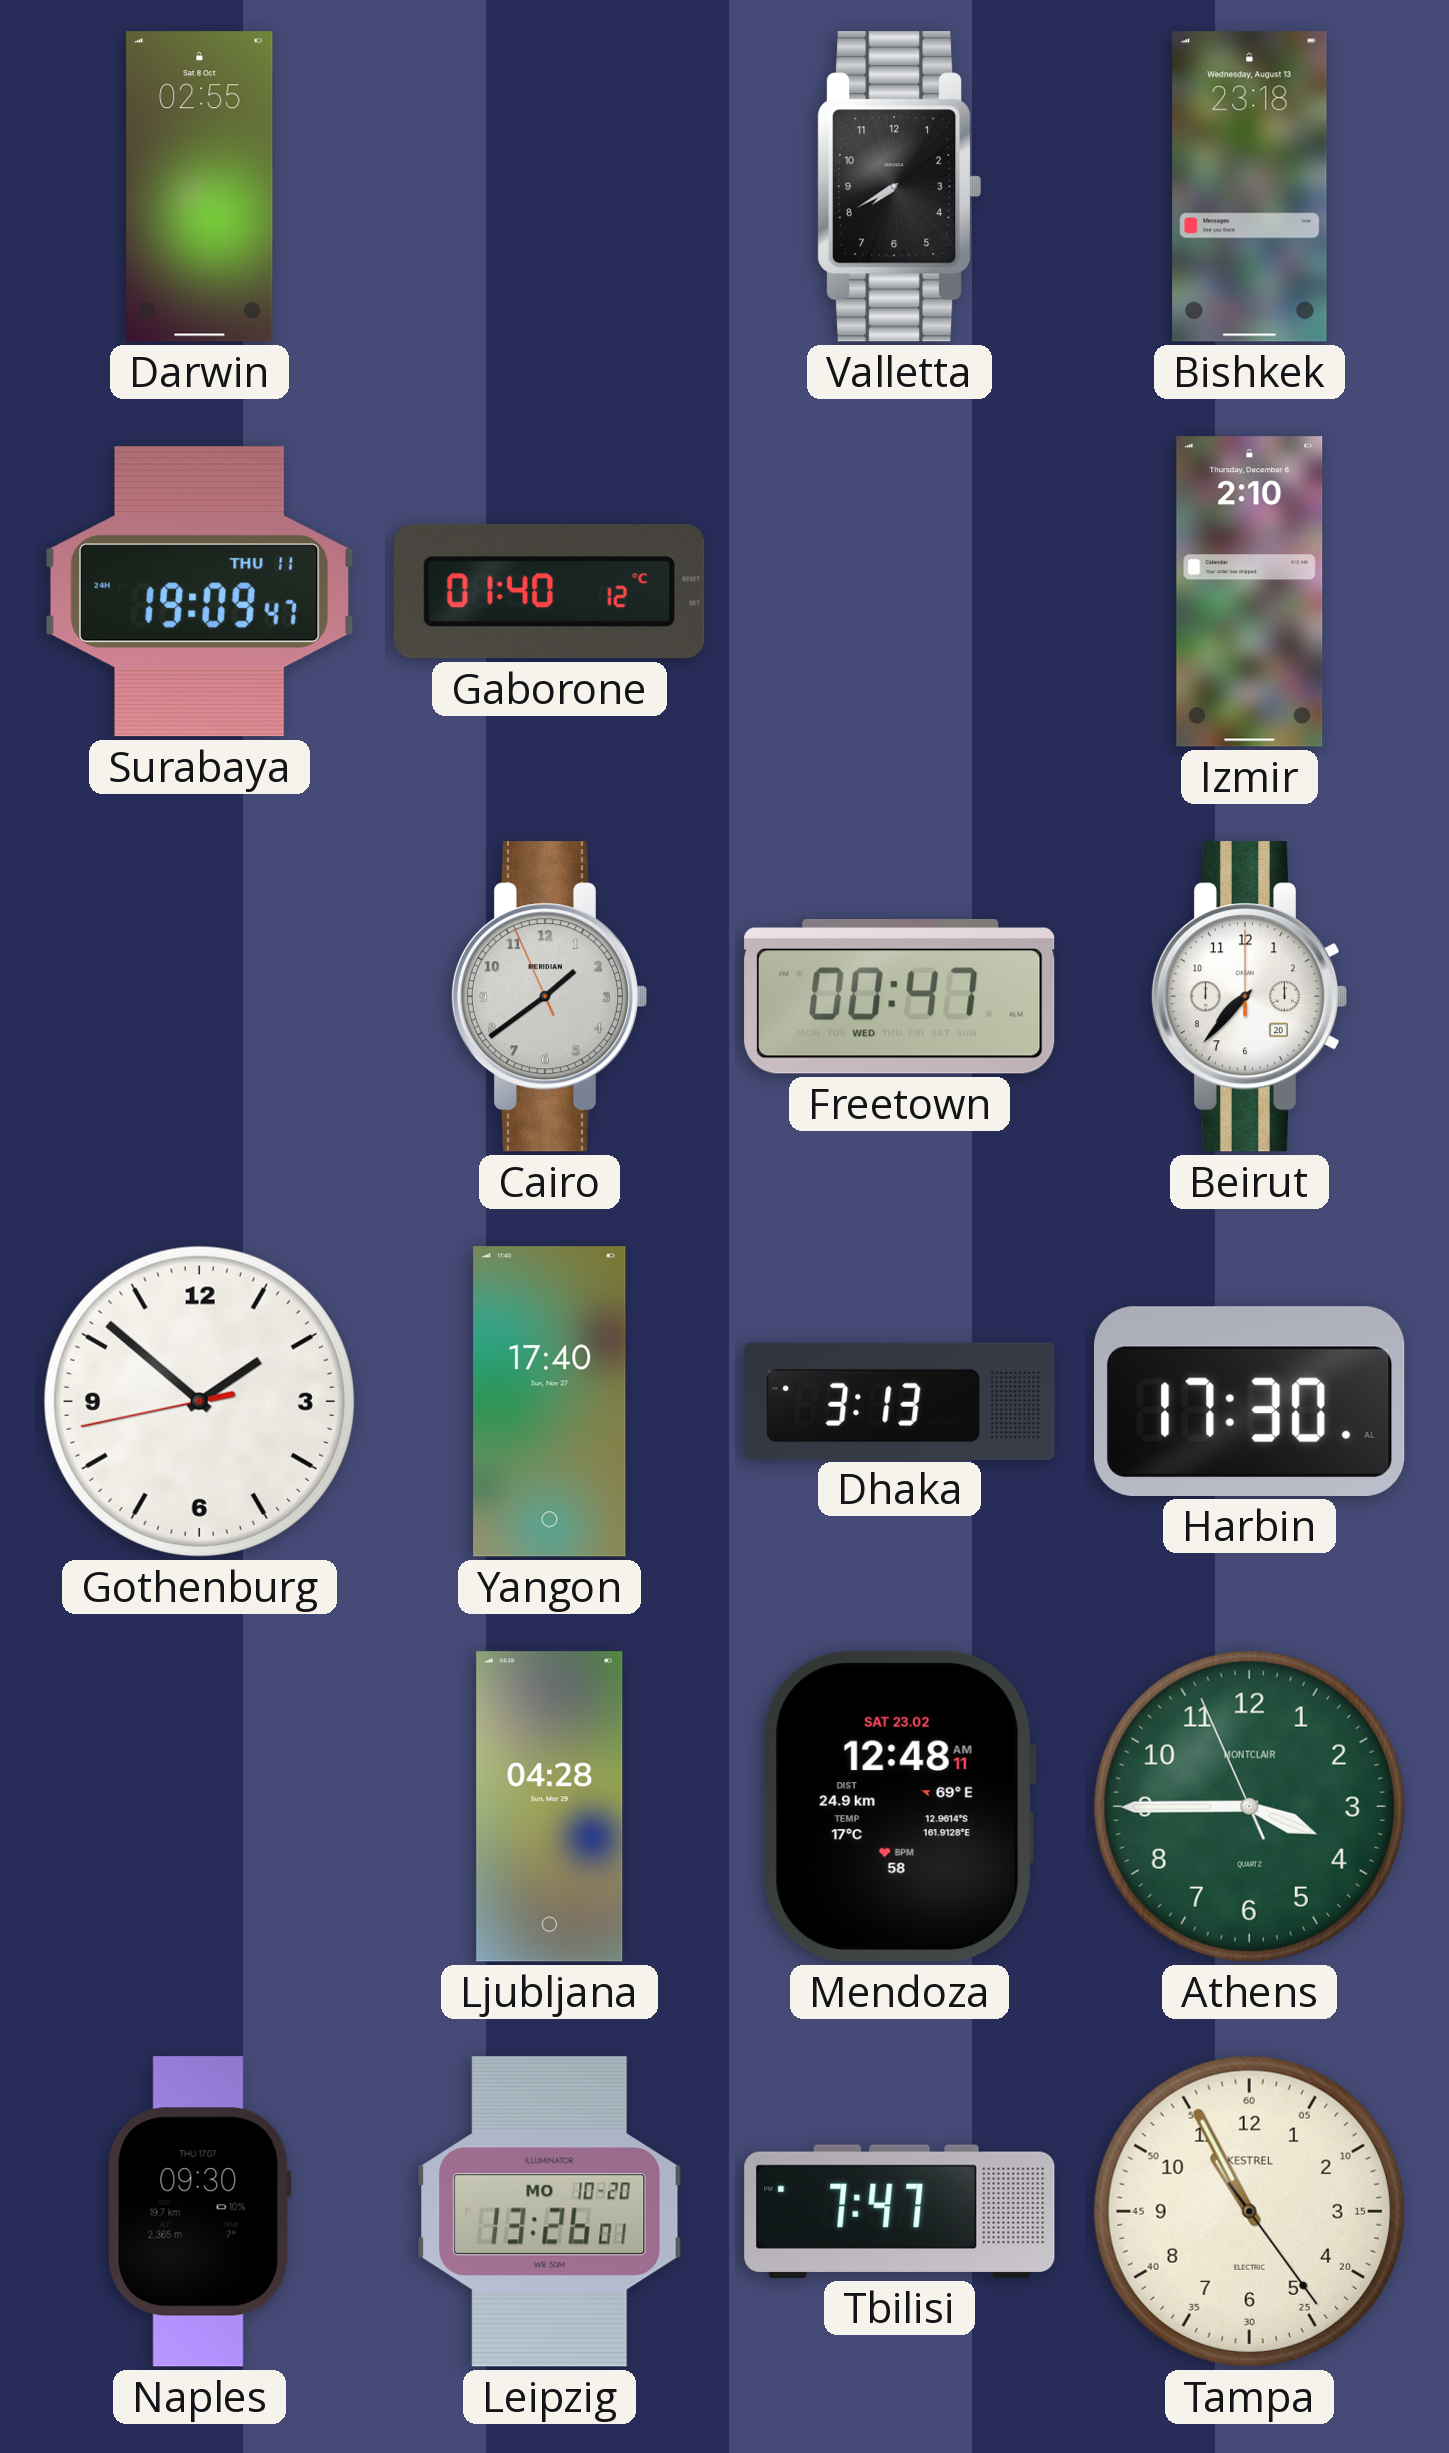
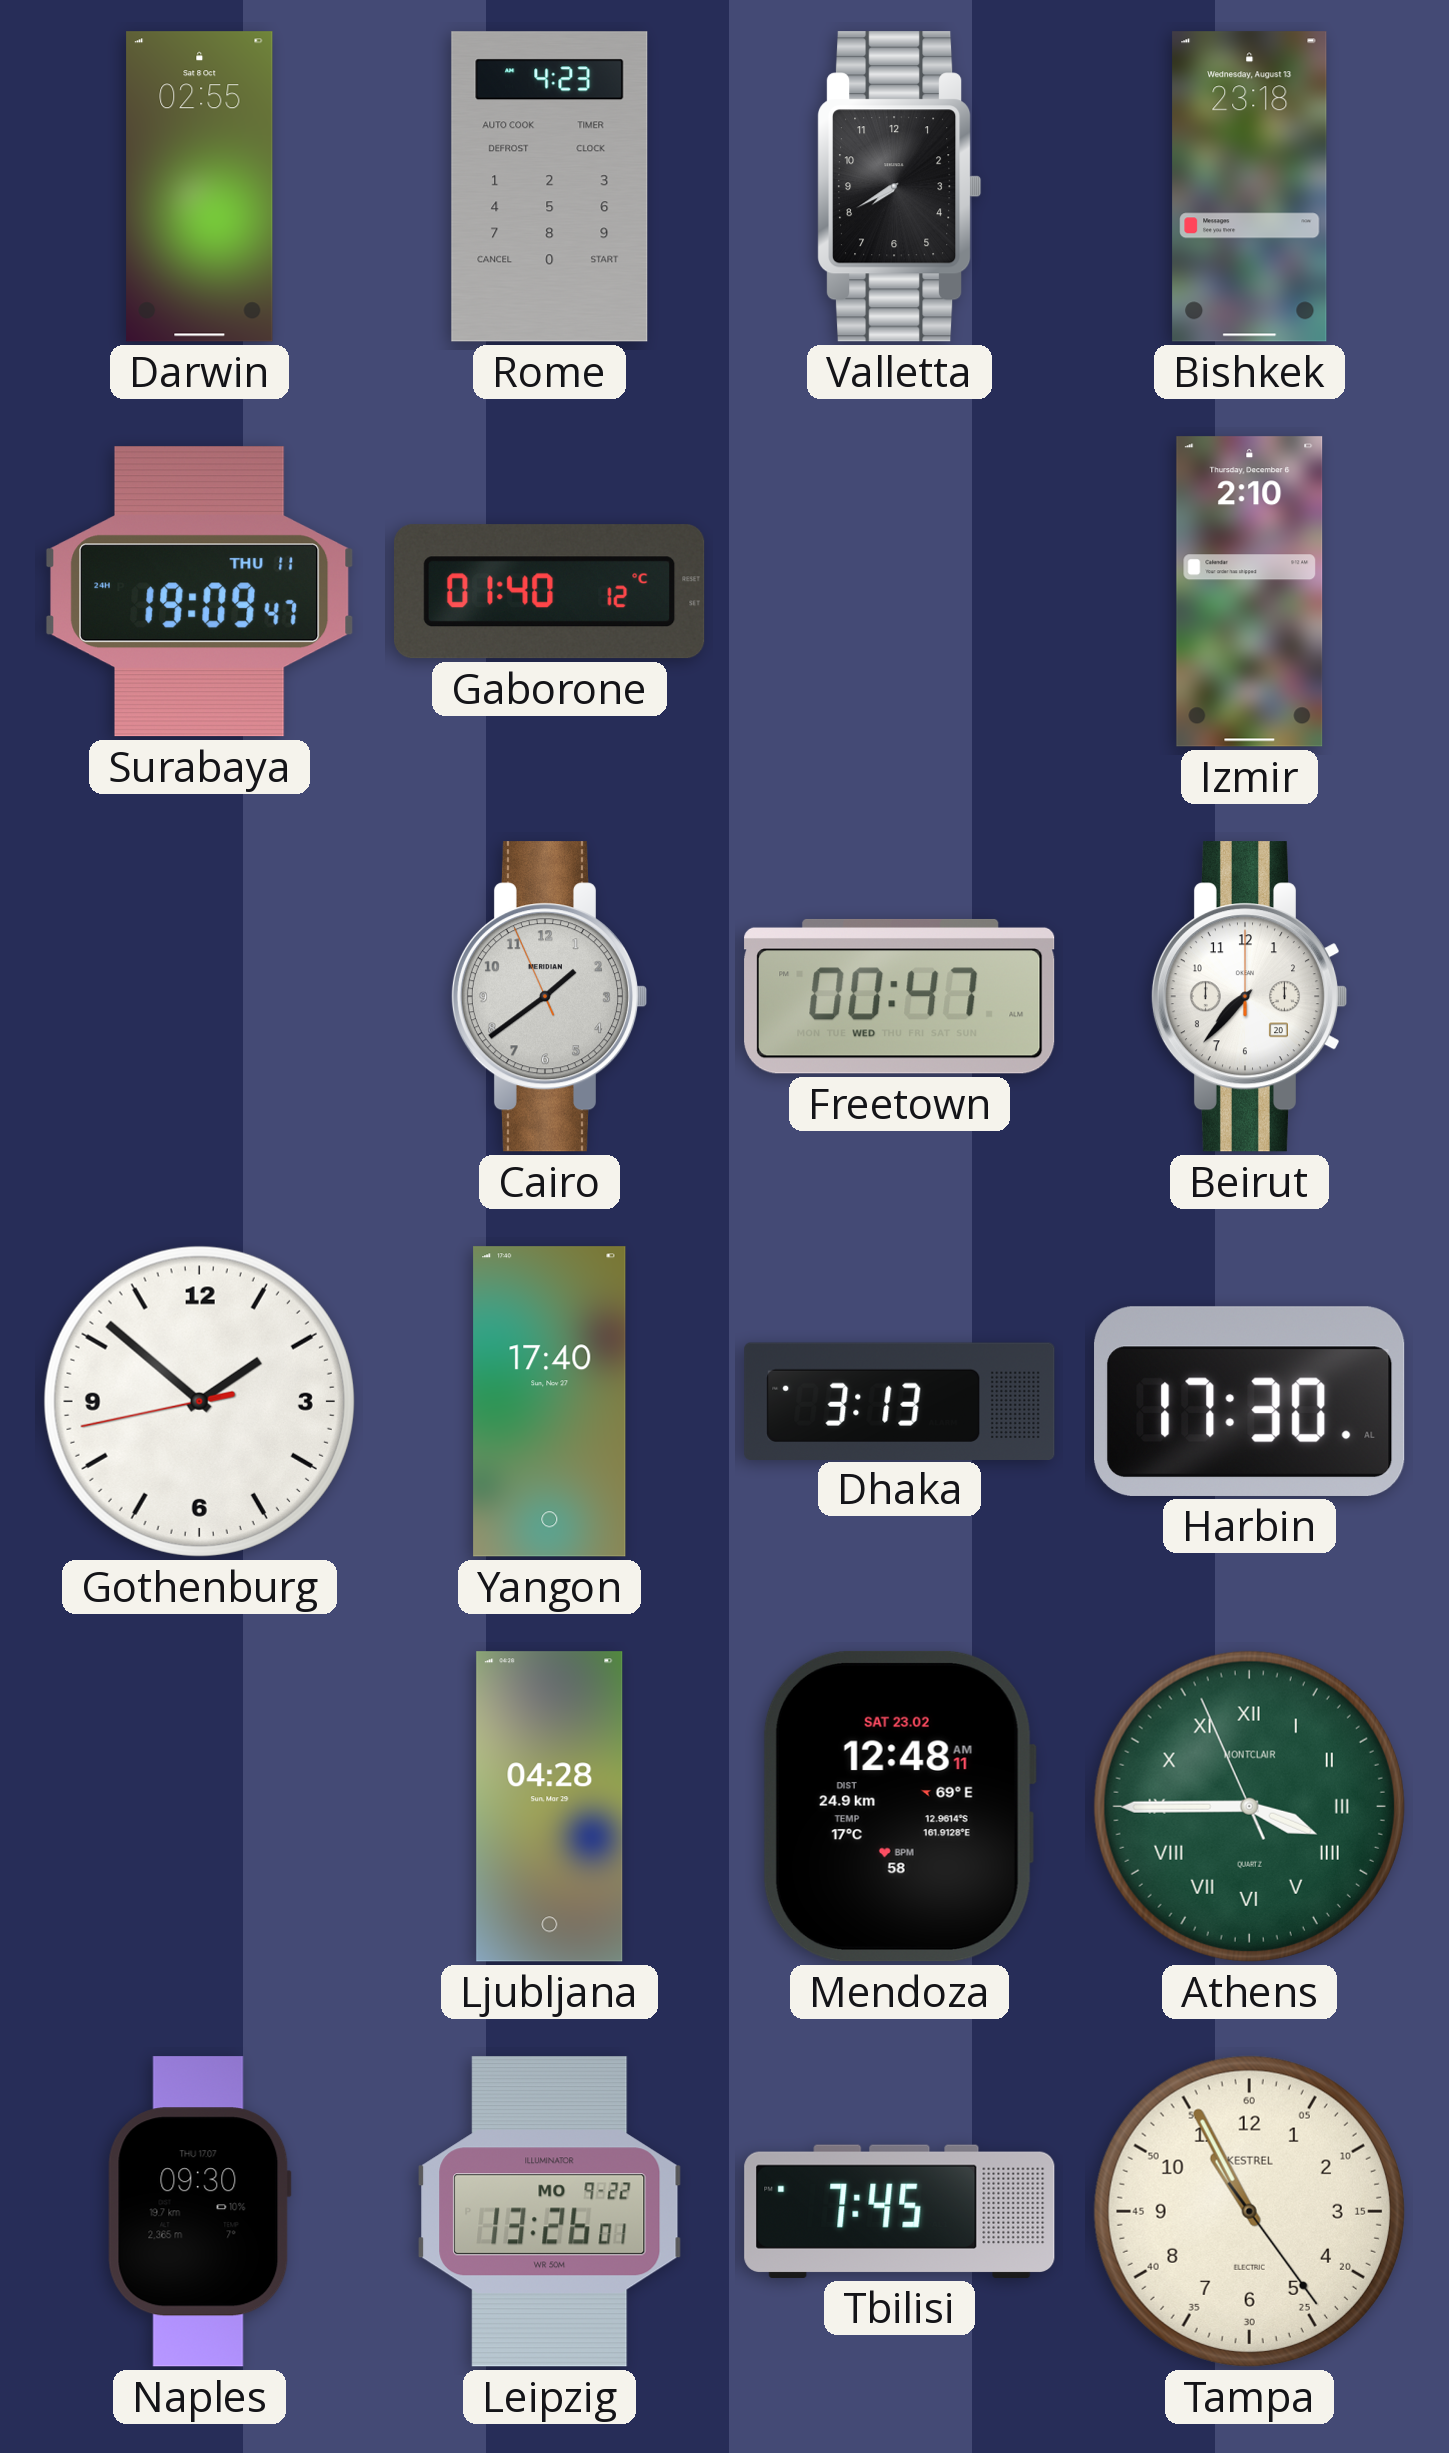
Rome: none -> 4:23
Athens numerals: Arabic -> Roman
Leipzig date: MO 10-20 -> MO 9-22
Tbilisi: 7:47 -> 7:45
